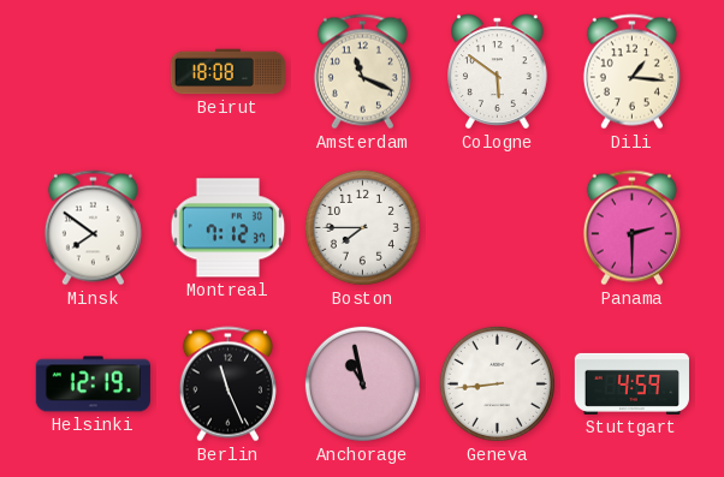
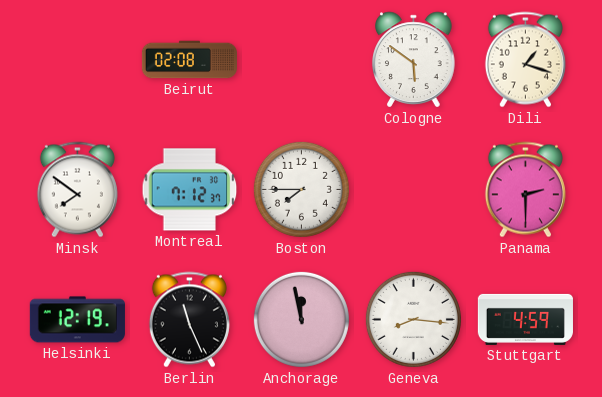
Beirut: 18:08 -> 02:08
Amsterdam: 11:19 -> none
Dili: 1:16 -> 1:18
Anchorage: 10:58 -> 11:58
Geneva: 8:44 -> 8:16
